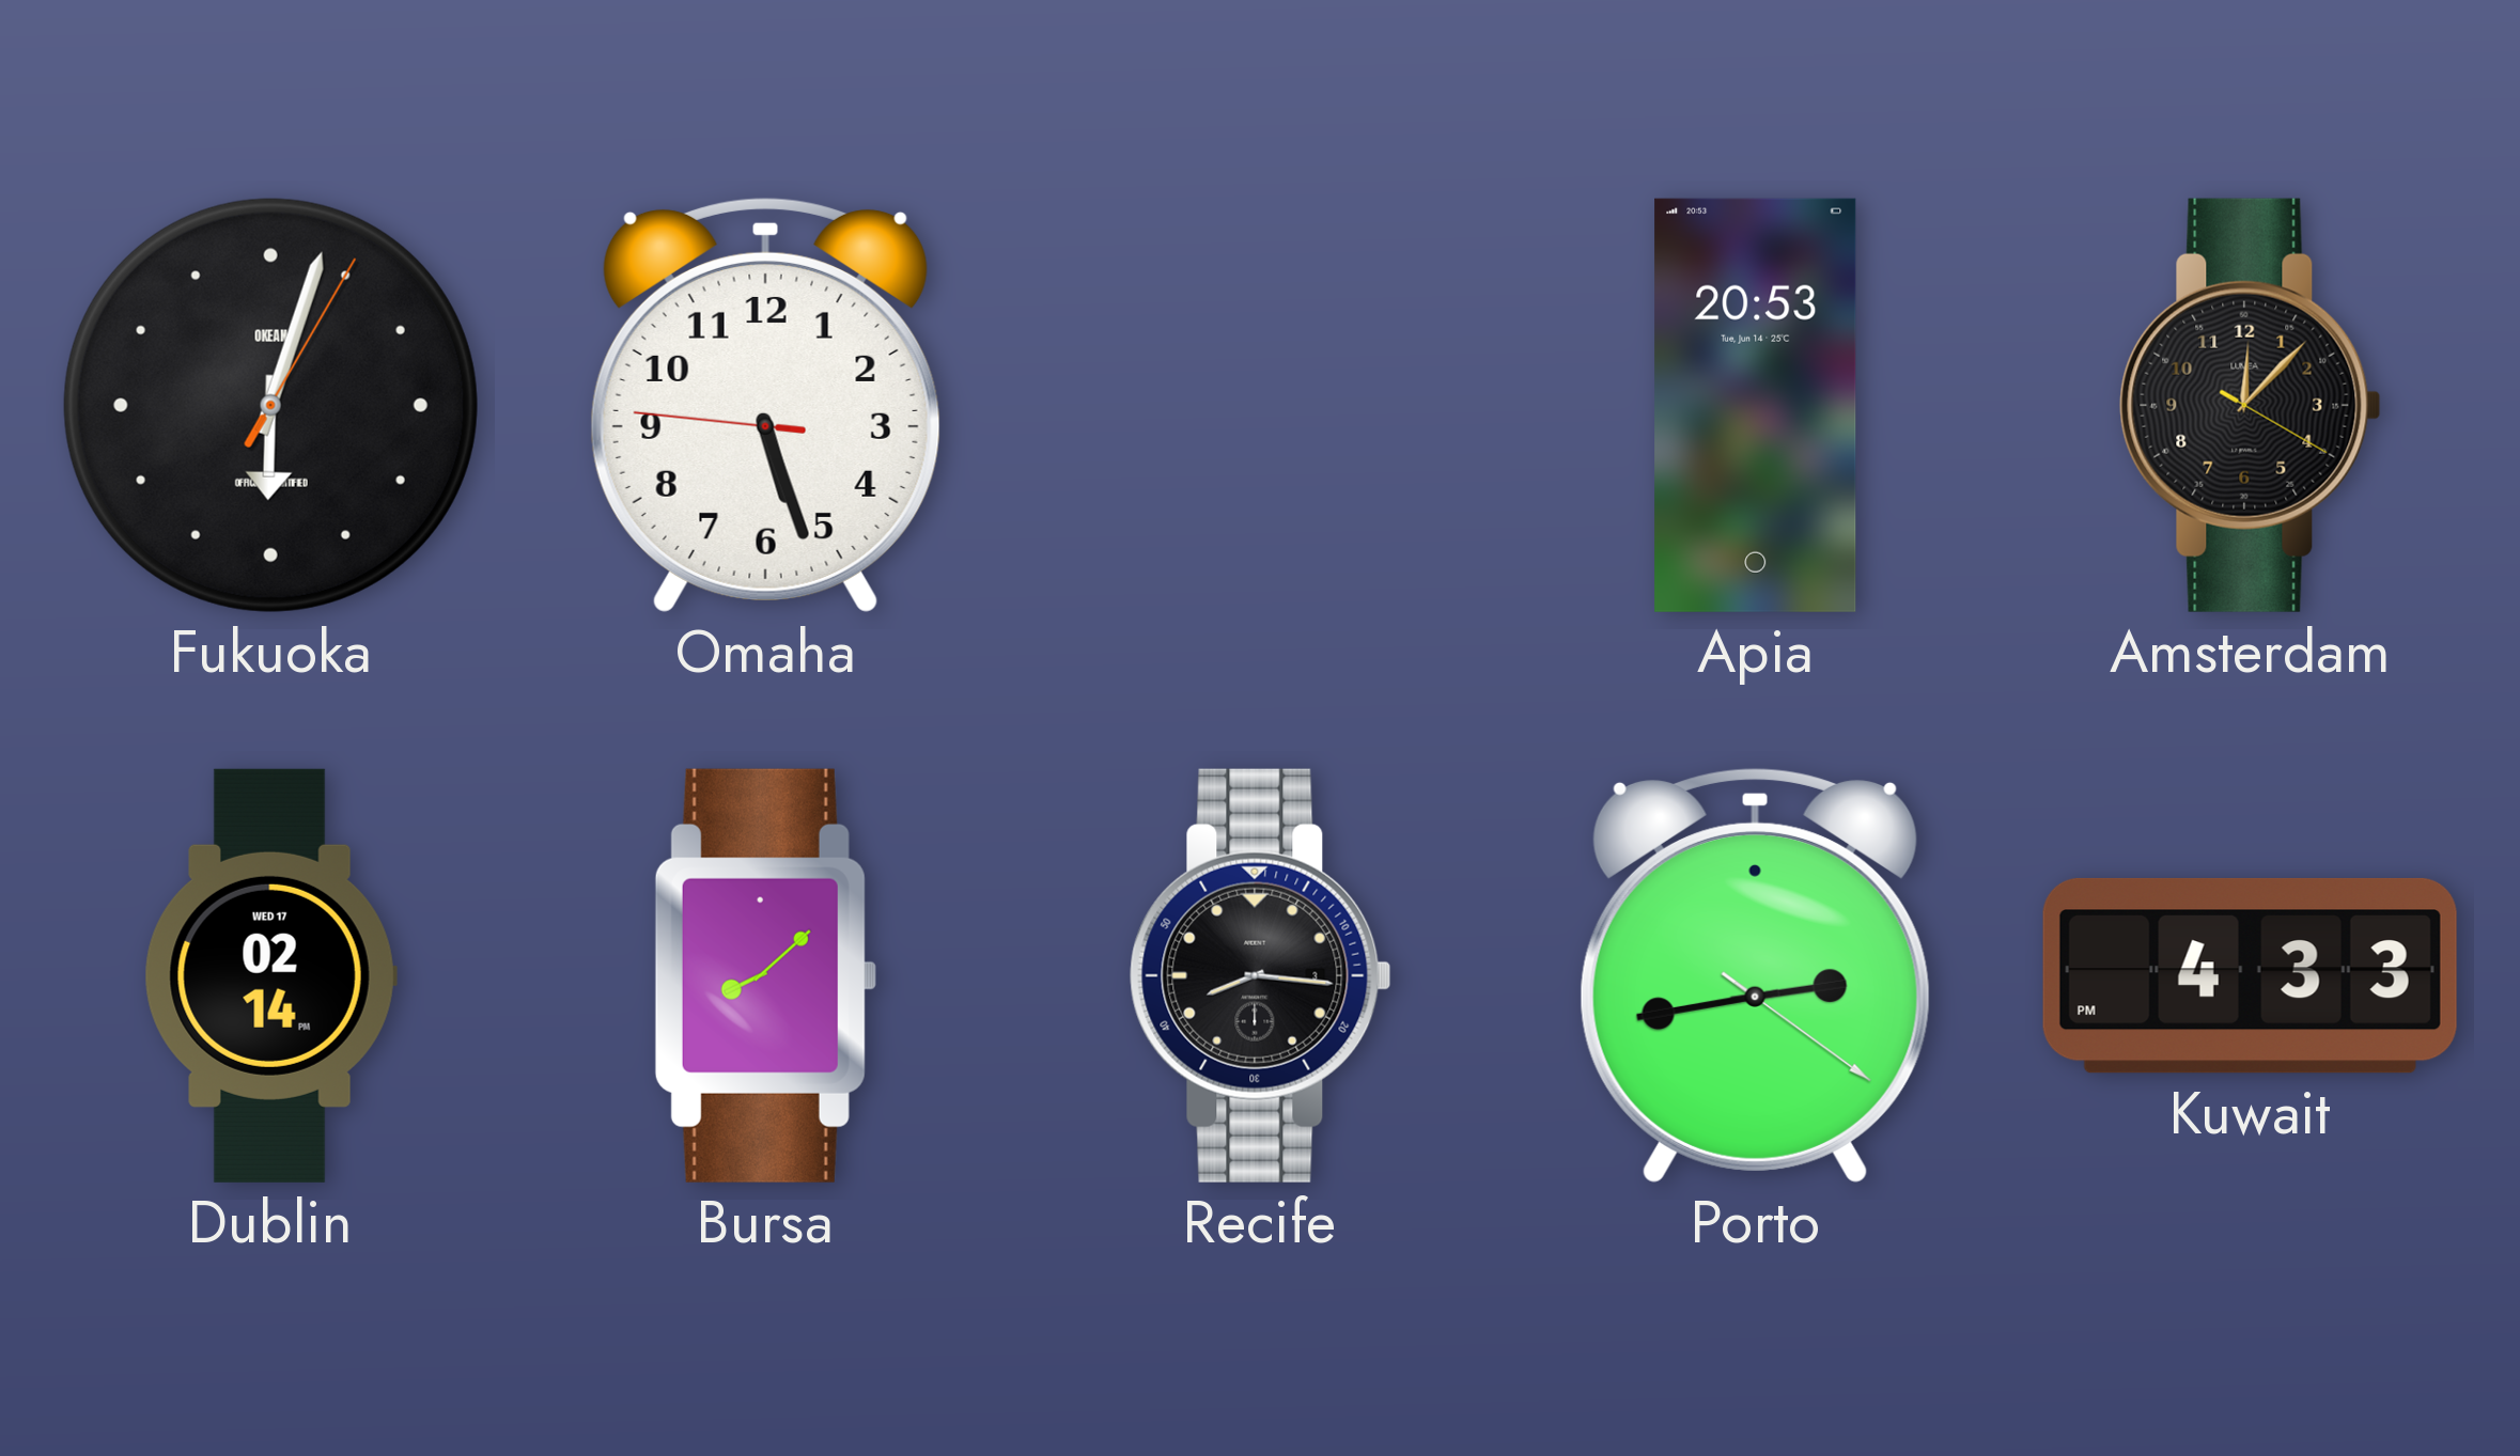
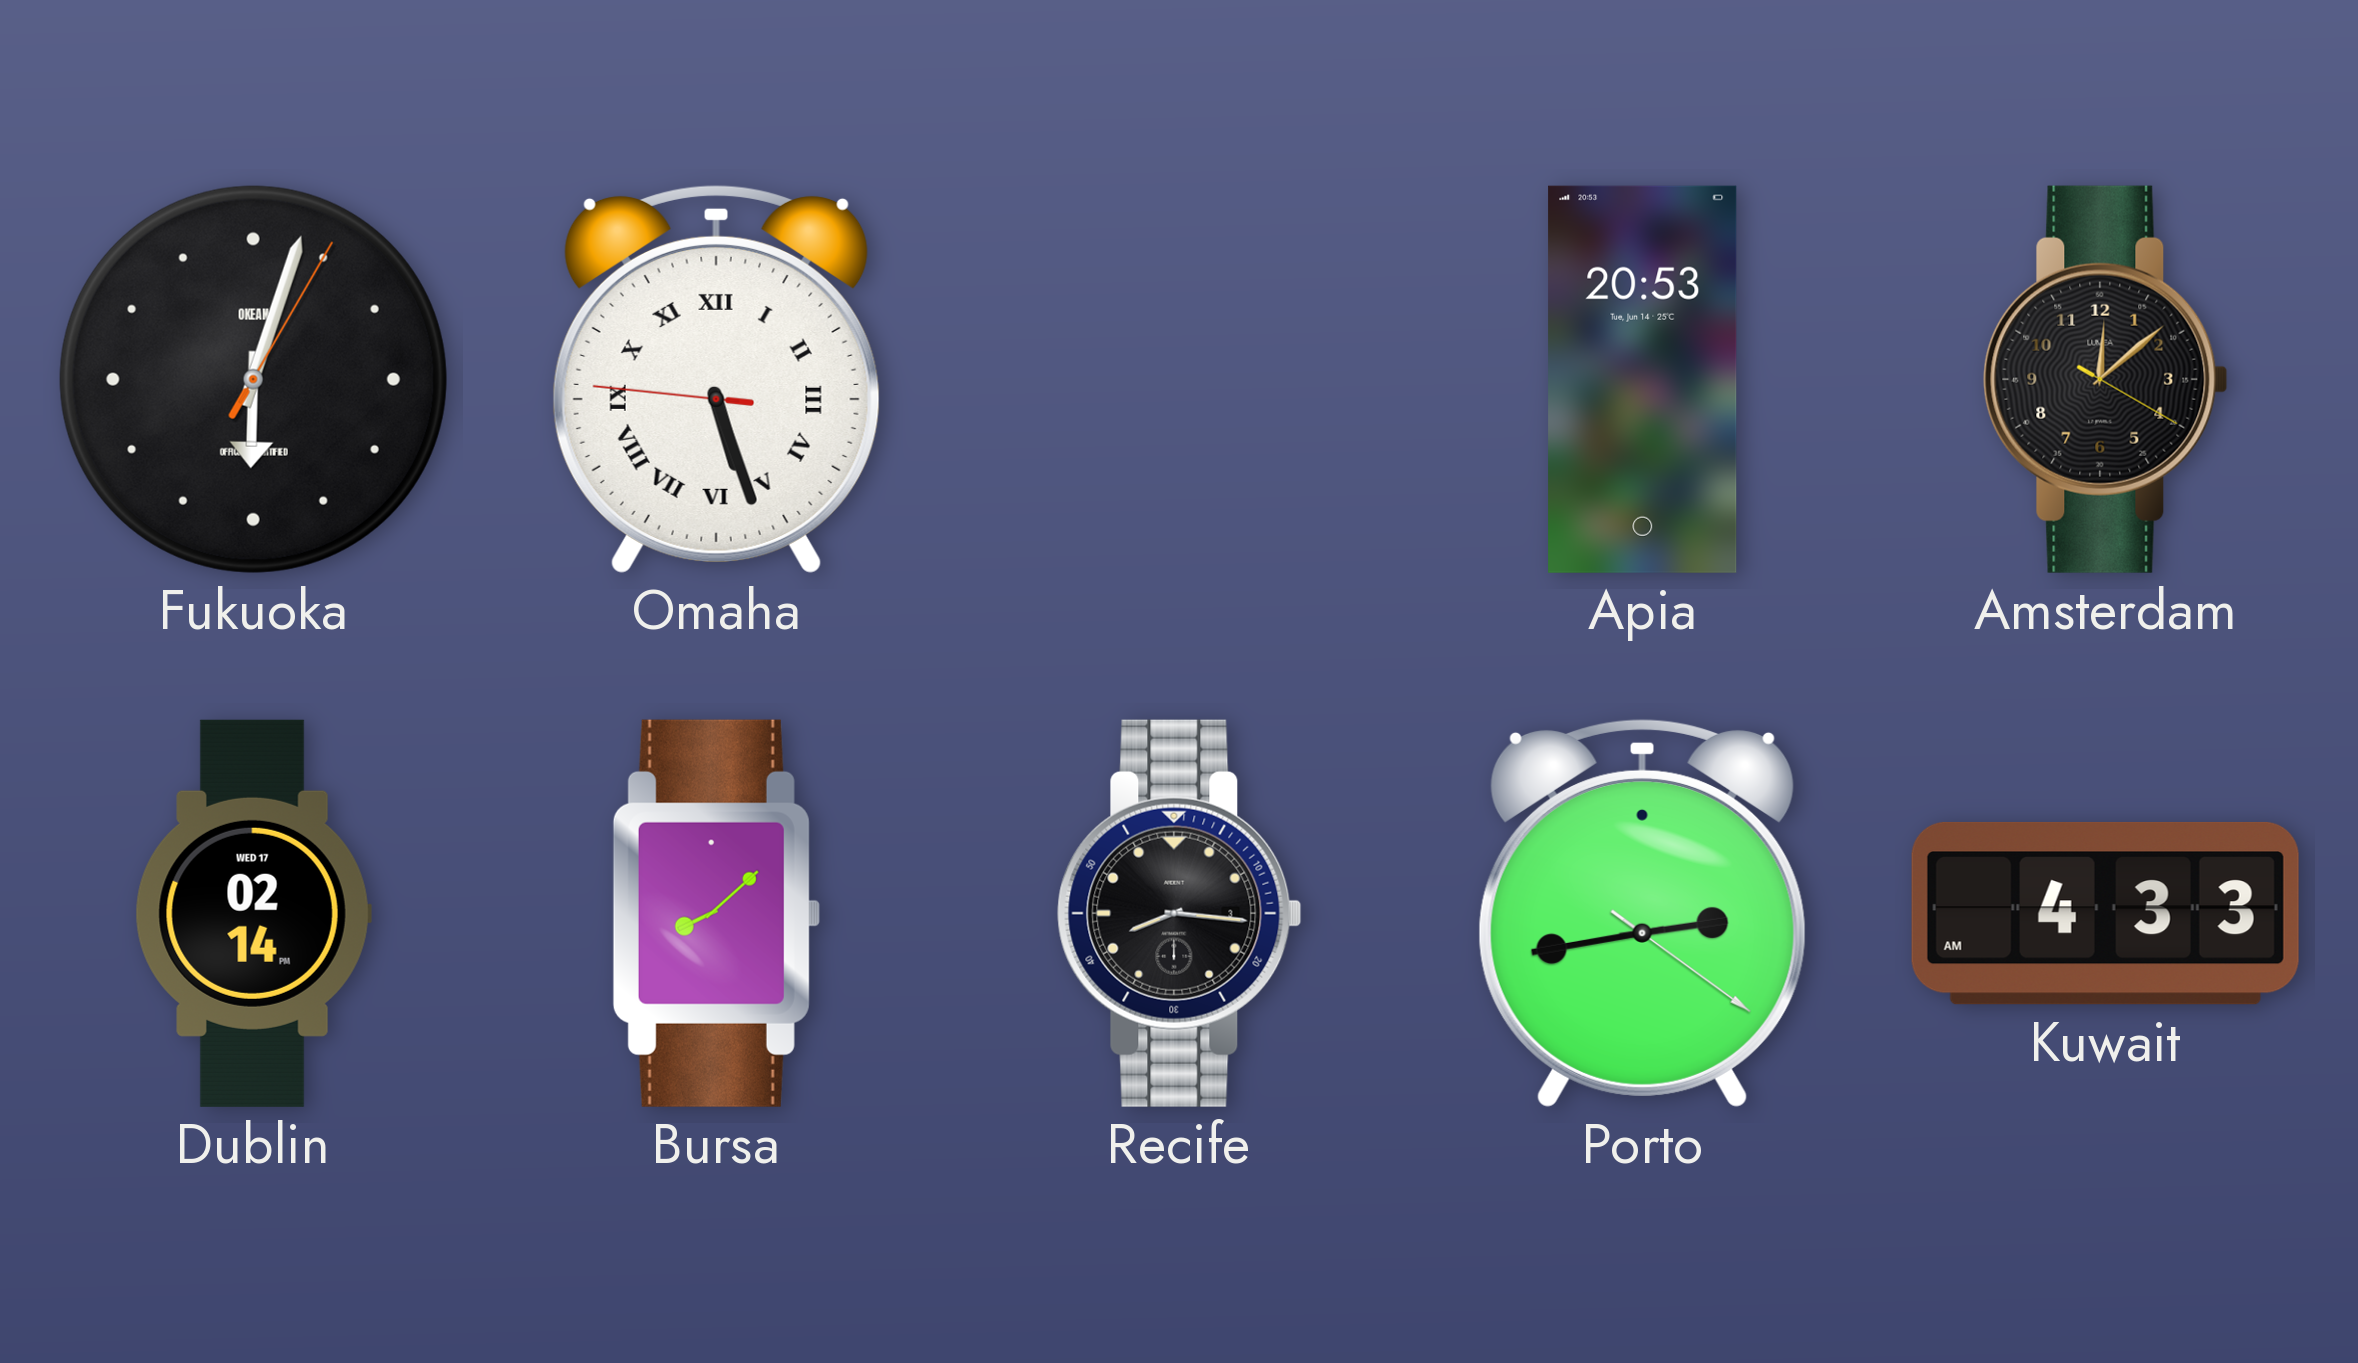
Omaha numerals: Arabic -> Roman
Amsterdam: 12:07 -> 12:08
Kuwait: 4:33 PM -> 4:33 AM
